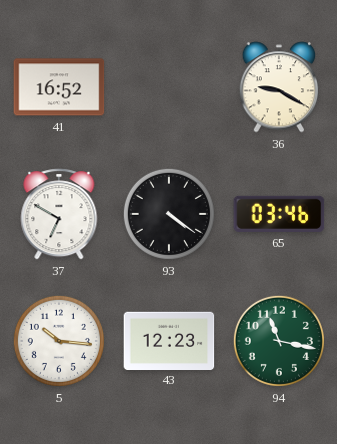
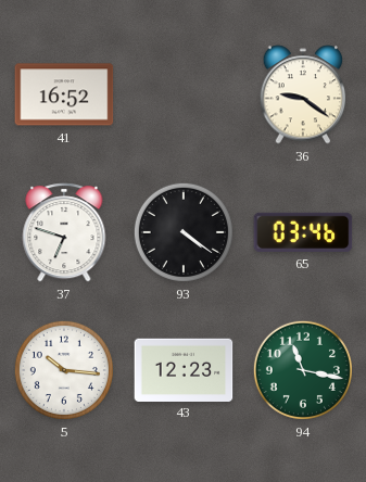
36: 9:20 -> 9:21
37: 6:50 -> 6:48
